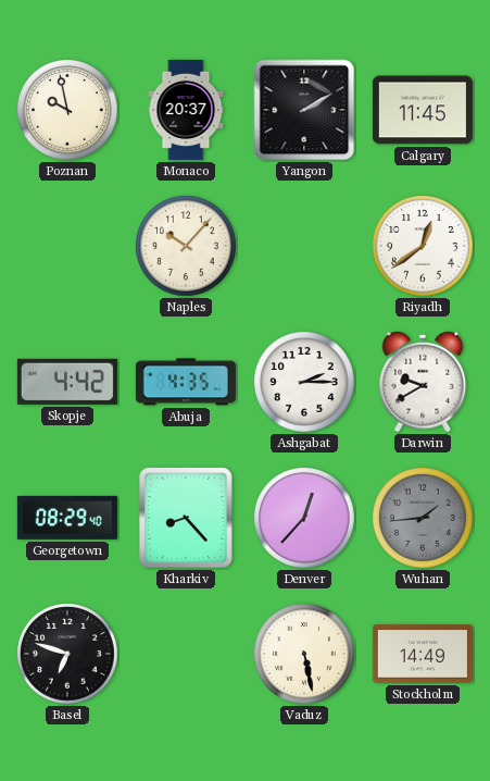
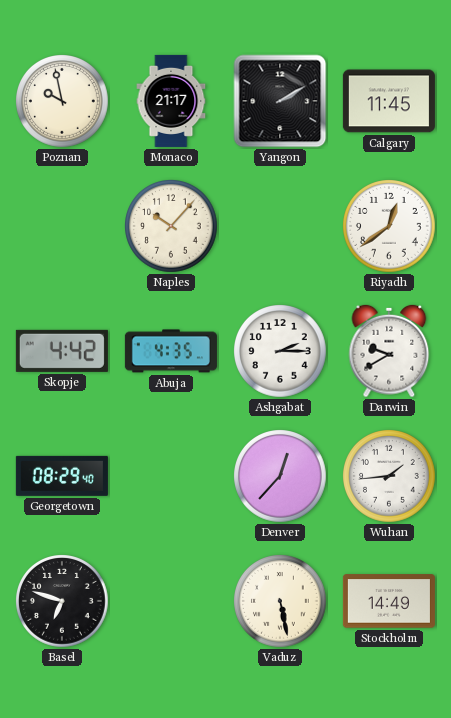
Monaco: 20:37 -> 21:17
Kharkiv: 8:23 -> none
Wuhan dial: grey -> white
